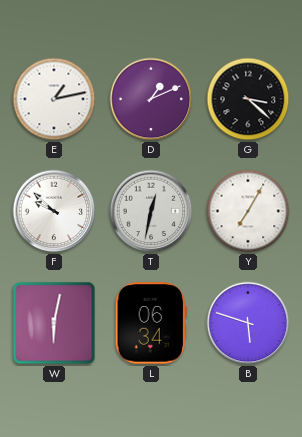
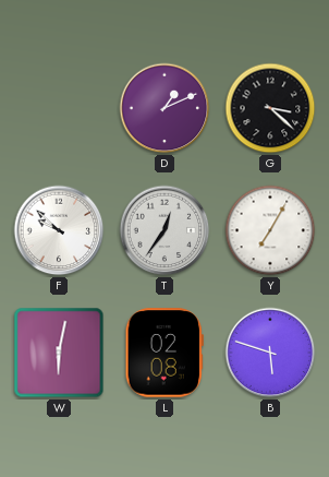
E: 1:13 -> none
T: 12:32 -> 12:36
L: 06:34 -> 02:08
